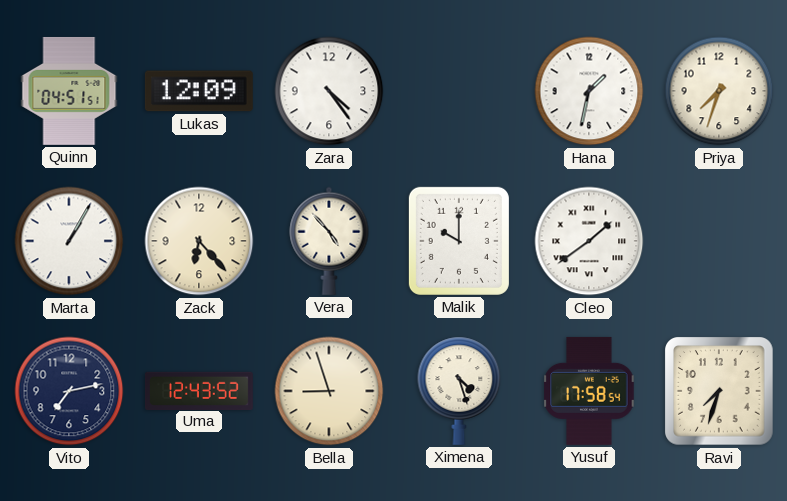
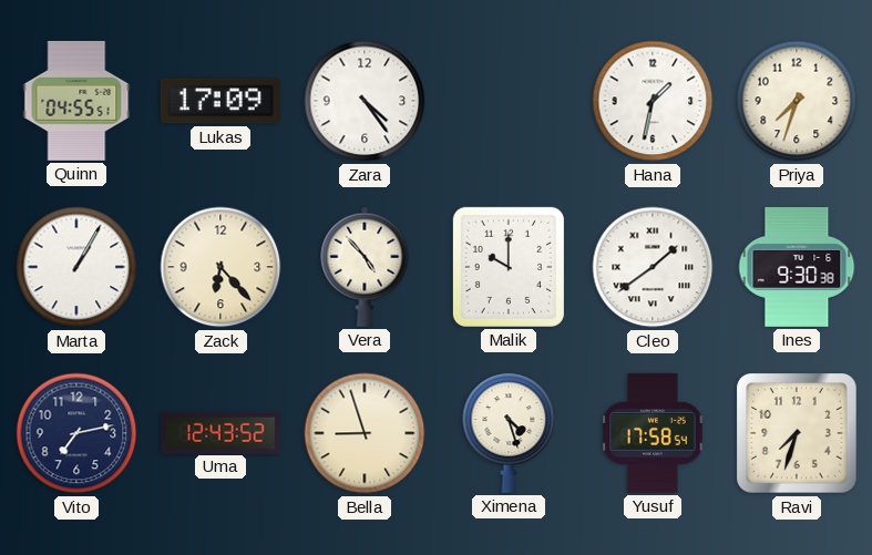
Quinn: 04:51 -> 04:55
Lukas: 12:09 -> 17:09
Ines: none -> 9:30
